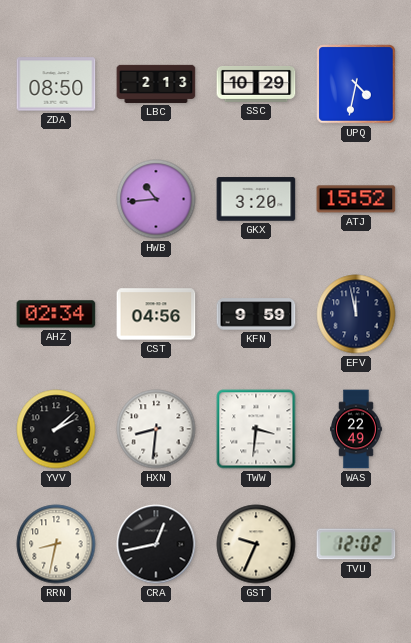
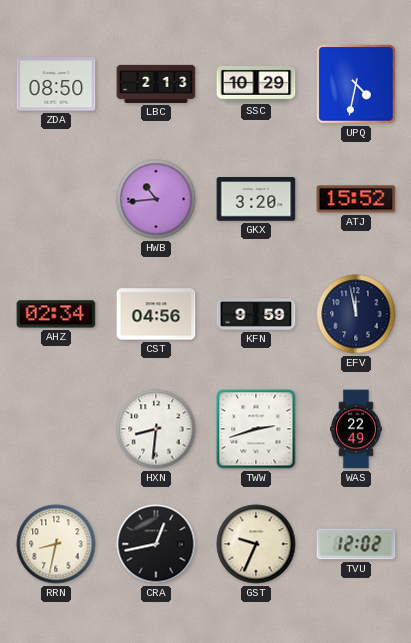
YVV: 2:08 -> none
TWW: 3:31 -> 2:42
